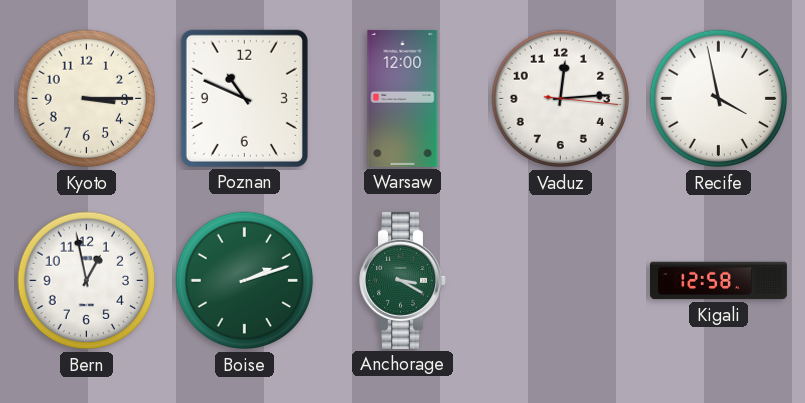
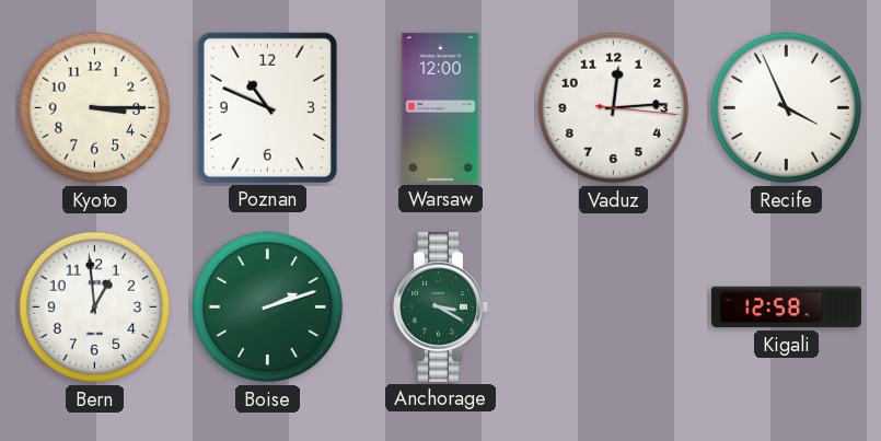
Recife: 3:58 -> 3:56
Bern: 12:58 -> 12:59
